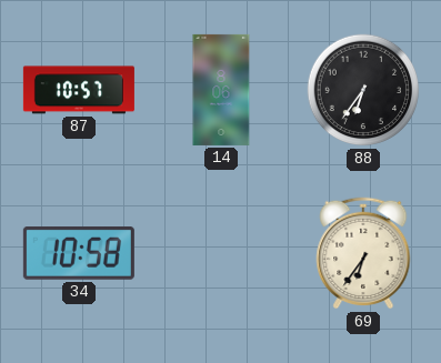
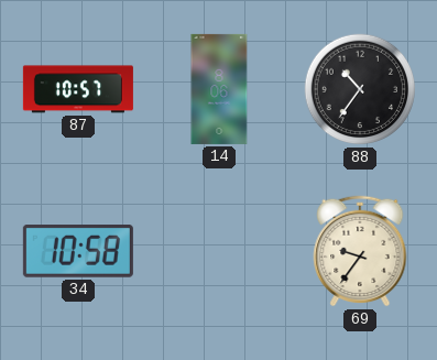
88: 6:36 -> 10:36
69: 6:36 -> 9:36
